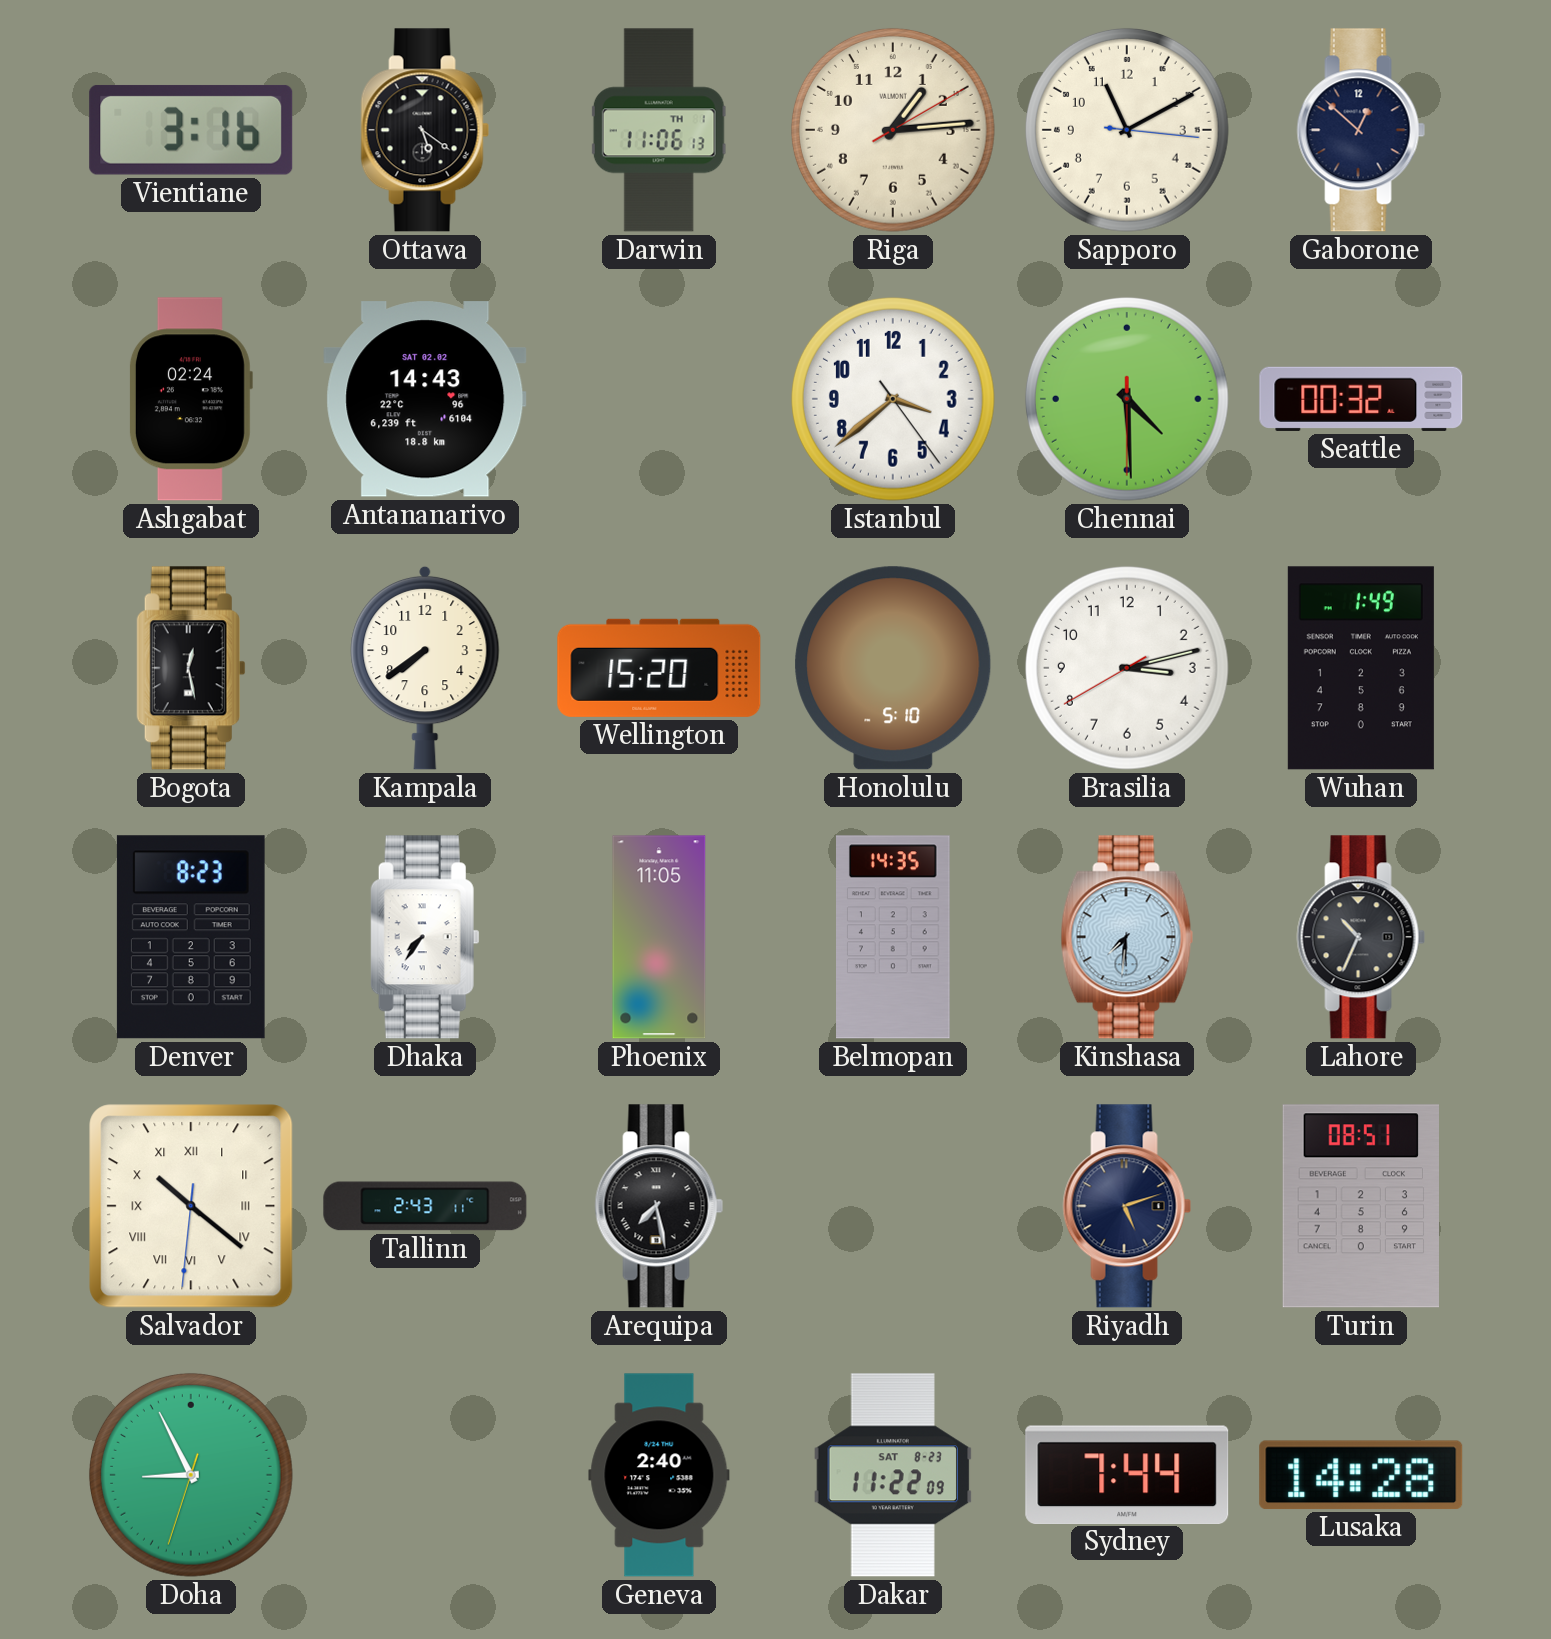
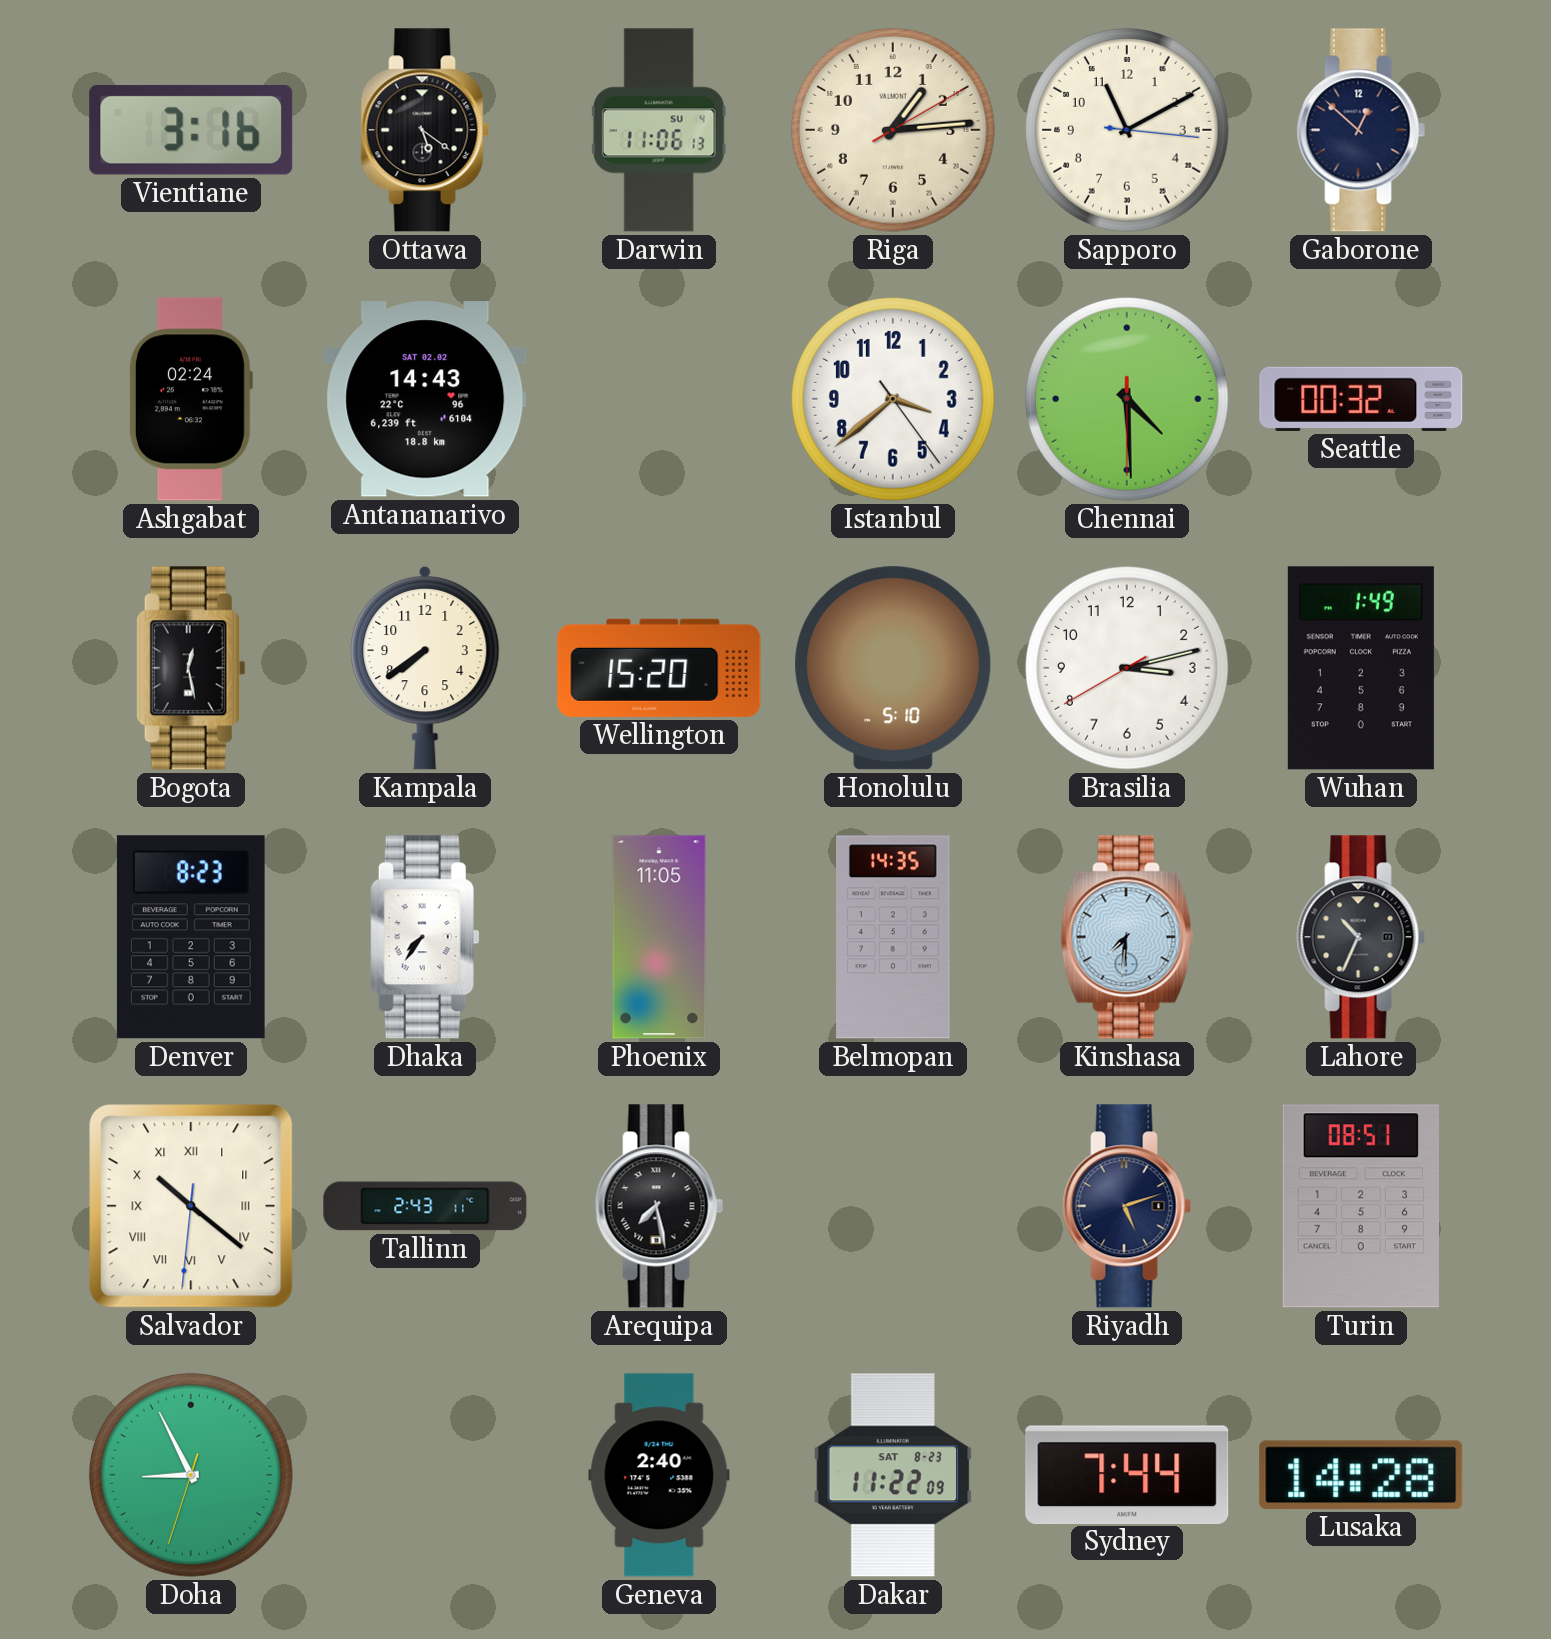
Darwin date: TH 1 -> SU 4
